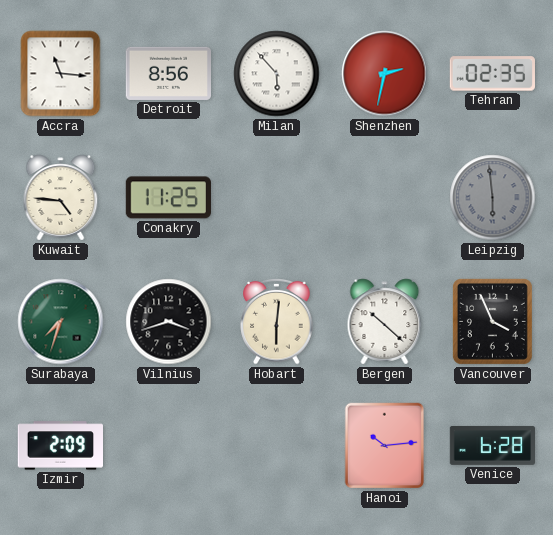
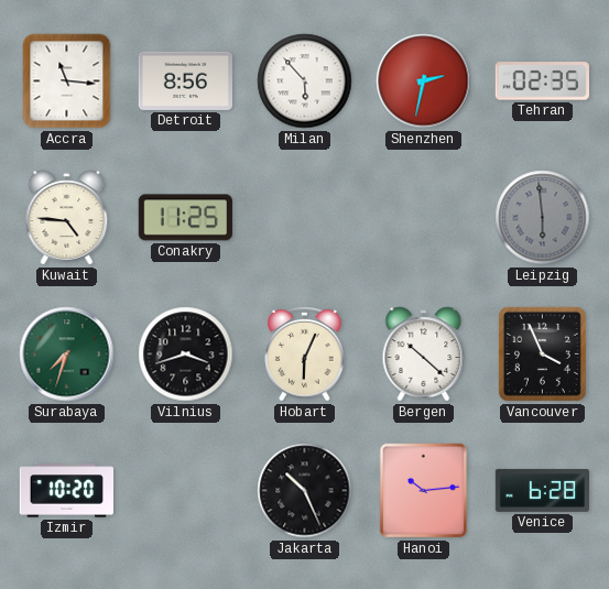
Hobart: 6:01 -> 6:04
Izmir: 2:09 -> 10:20
Jakarta: none -> 10:26
